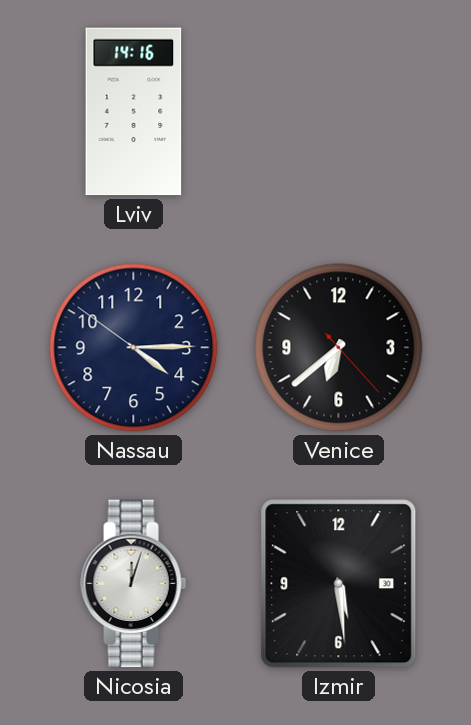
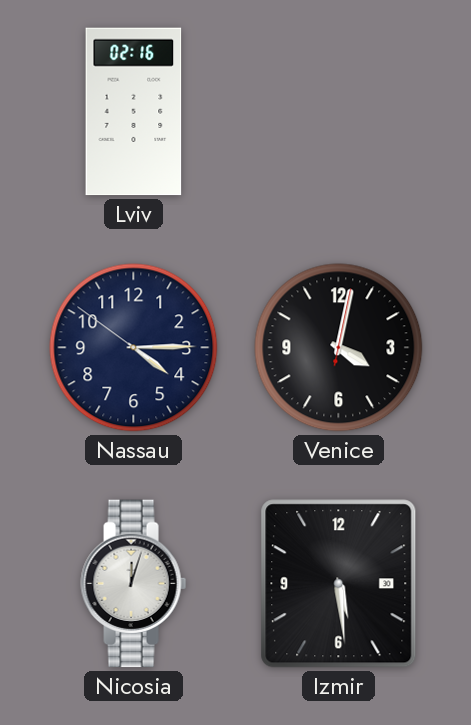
Lviv: 14:16 -> 02:16
Venice: 6:38 -> 4:02
